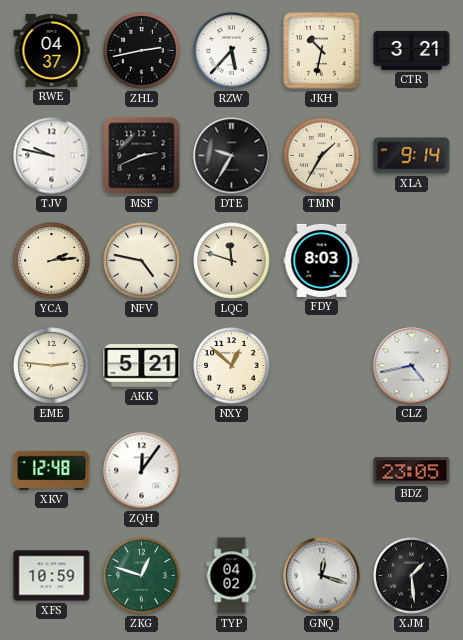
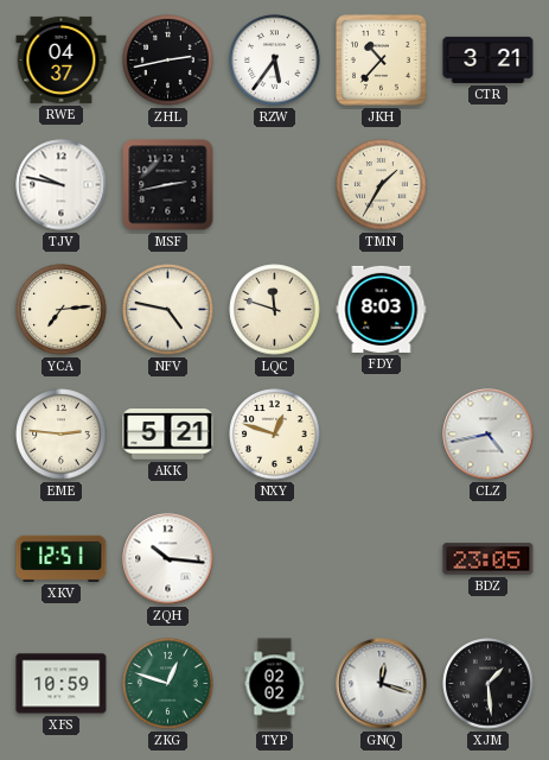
RZW: 5:37 -> 5:36
JKH: 10:32 -> 10:37
MSF: 2:41 -> 2:43
DTE: 9:35 -> none
XLA: 9:14 -> none
YCA: 2:14 -> 7:14
NXY: 12:52 -> 12:48
XKV: 12:48 -> 12:51
ZQH: 12:06 -> 10:16
TYP: 04:02 -> 02:02
